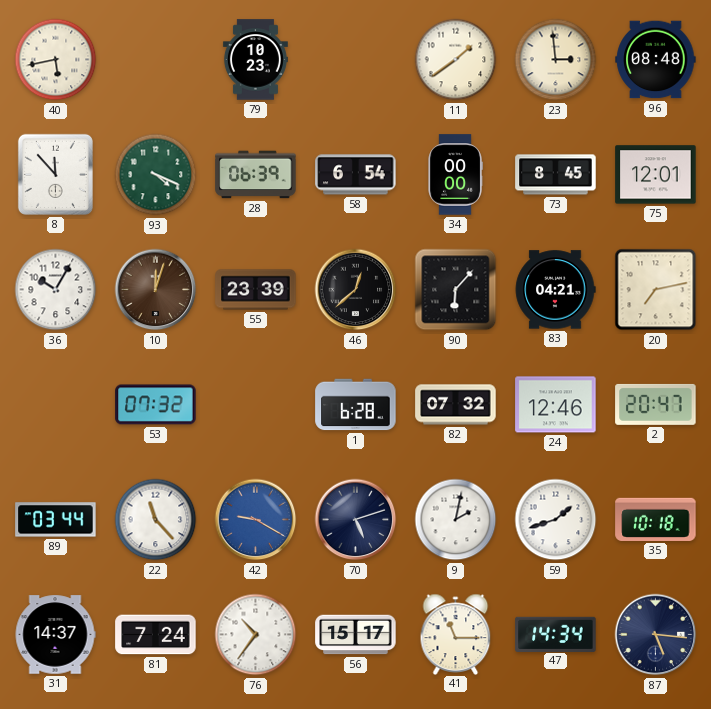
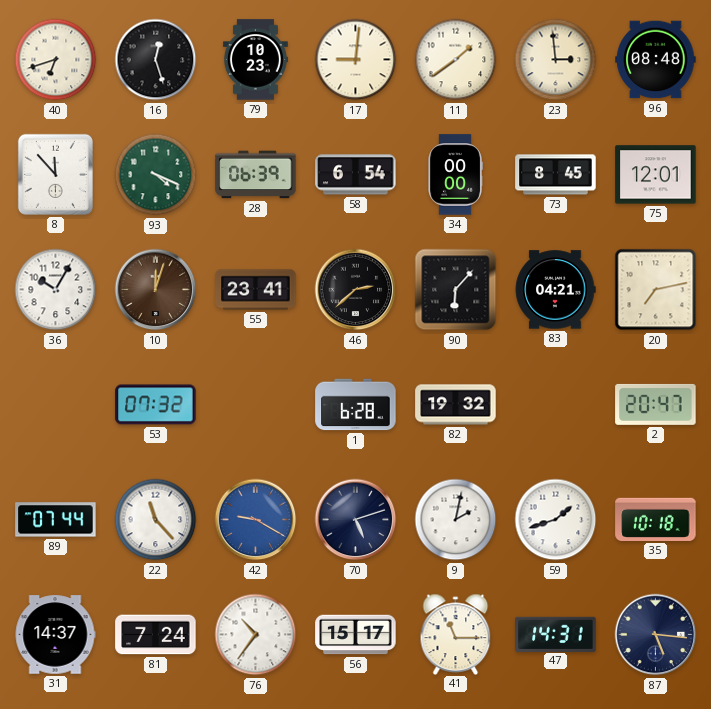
40: 5:43 -> 6:42
16: none -> 12:27
17: none -> 9:01
55: 23:39 -> 23:41
46: 12:38 -> 2:38
82: 07:32 -> 19:32
24: 12:46 -> none
89: 03:44 -> 07:44
47: 14:34 -> 14:31
